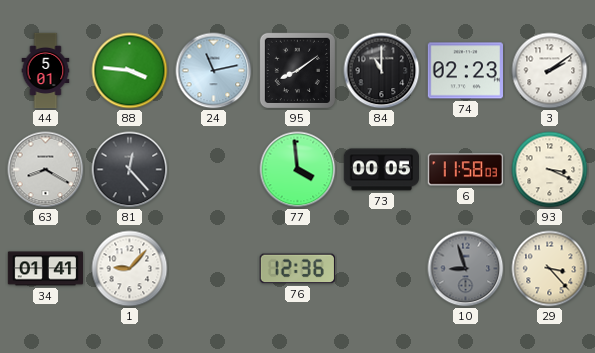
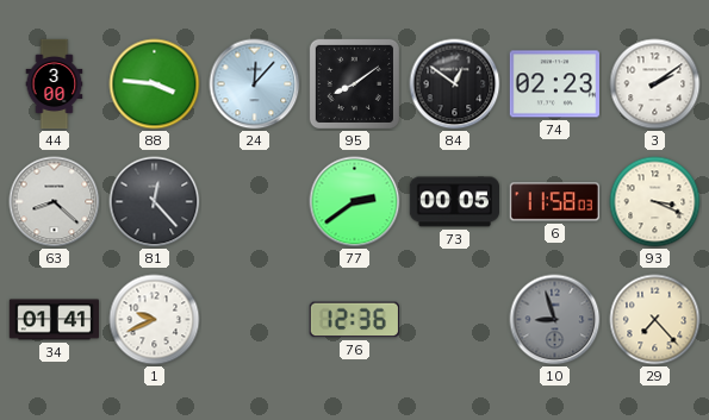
44: 5:01 -> 3:00
24: 11:13 -> 12:07
84: 11:00 -> 12:51
63: 8:20 -> 8:22
77: 3:59 -> 2:39
1: 9:07 -> 9:41
29: 3:23 -> 7:23
